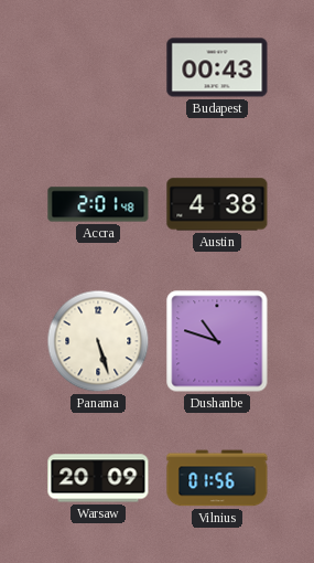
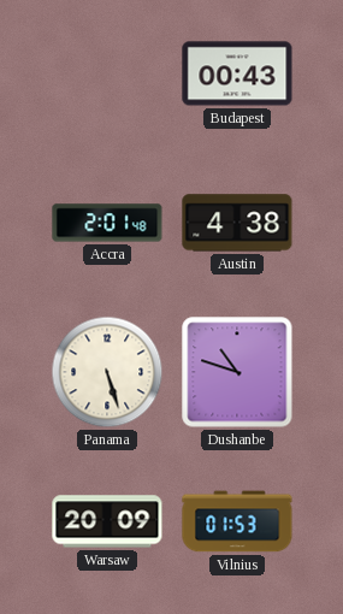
Vilnius: 01:56 -> 01:53
